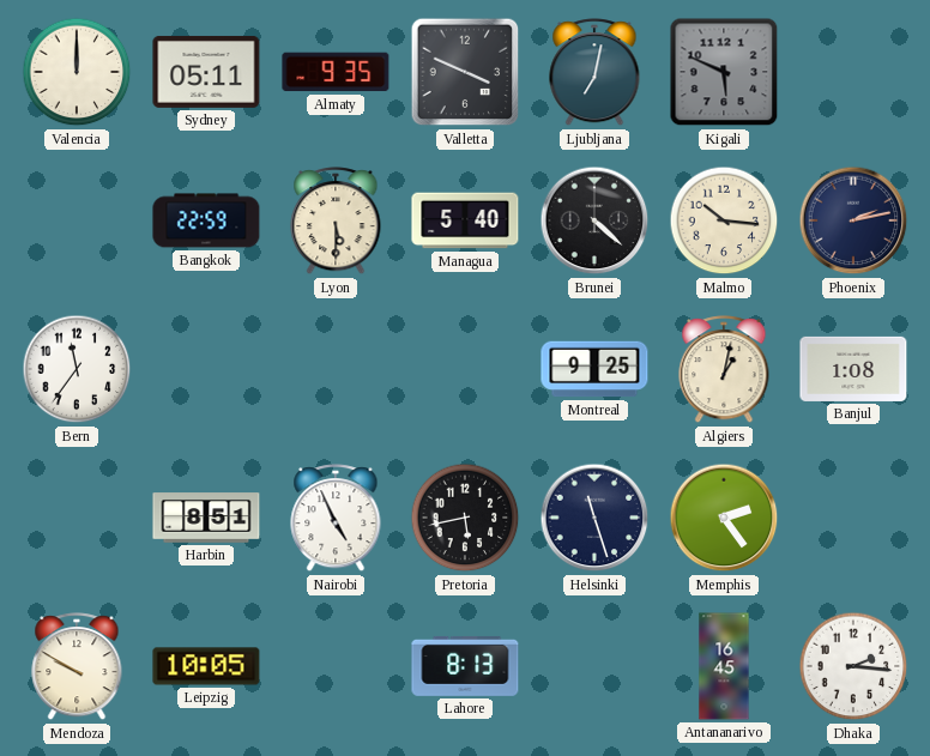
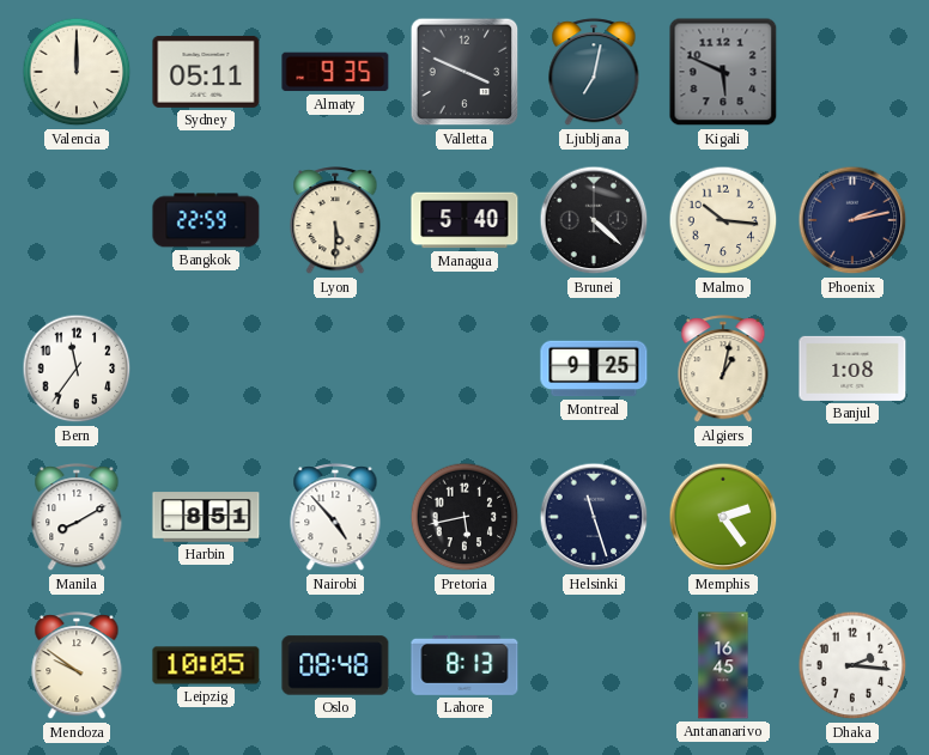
Manila: none -> 8:10
Nairobi: 4:56 -> 4:53
Mendoza: 9:50 -> 9:51
Oslo: none -> 08:48
